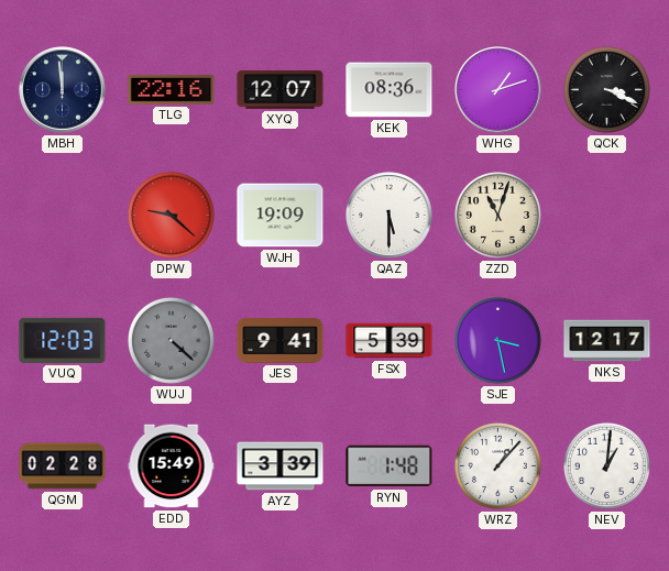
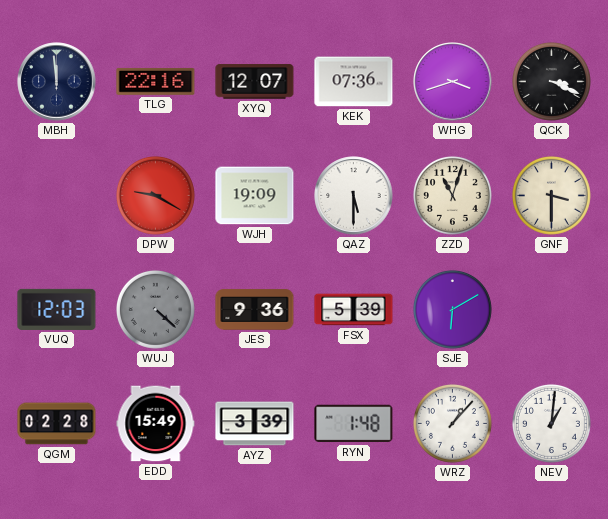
KEK: 08:36 -> 07:36
WHG: 1:12 -> 3:42
DPW: 9:22 -> 9:20
GNF: none -> 3:30
JES: 9:41 -> 9:36
SJE: 3:28 -> 6:10
NKS: 12:17 -> none
